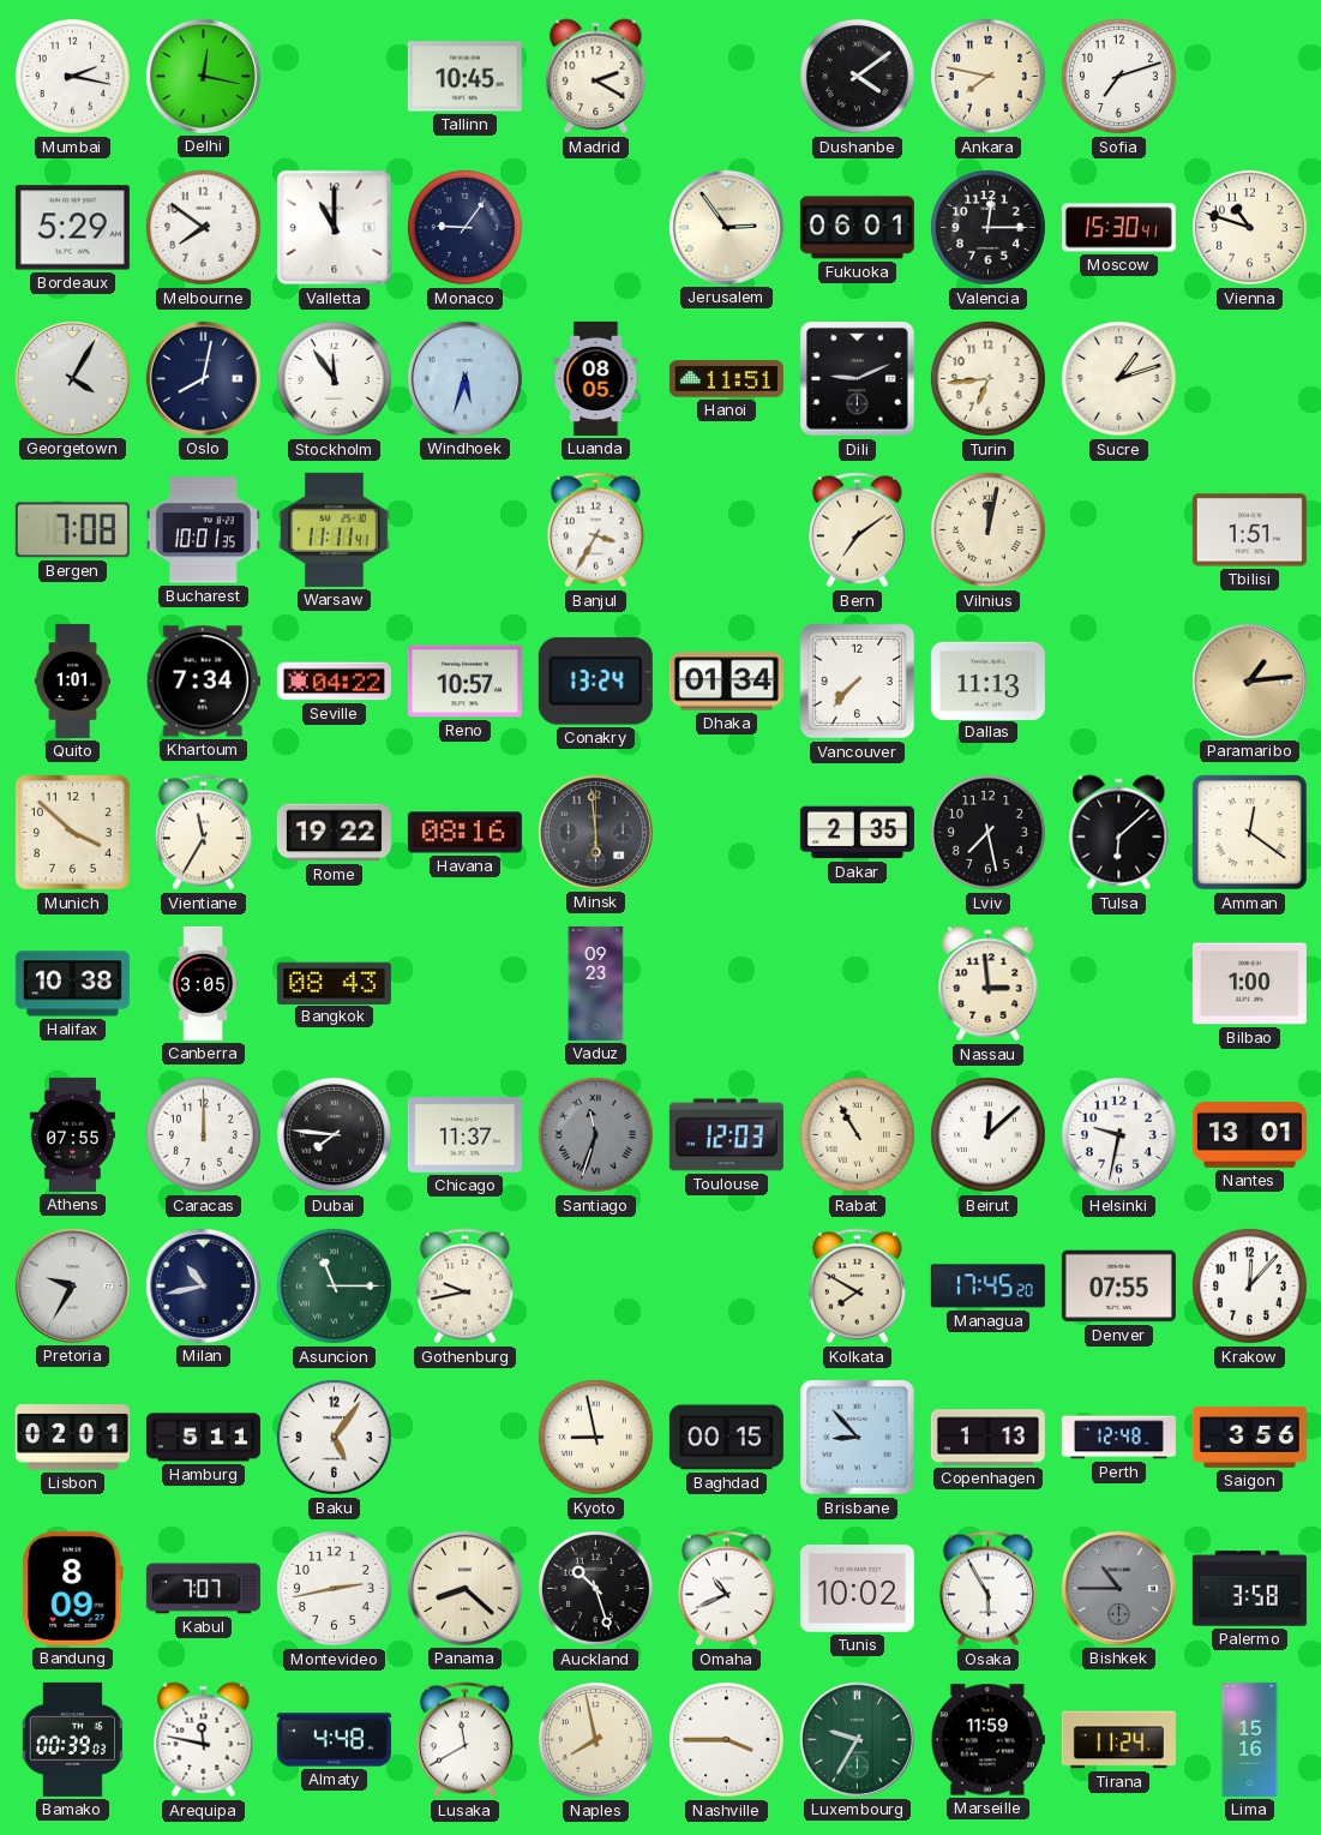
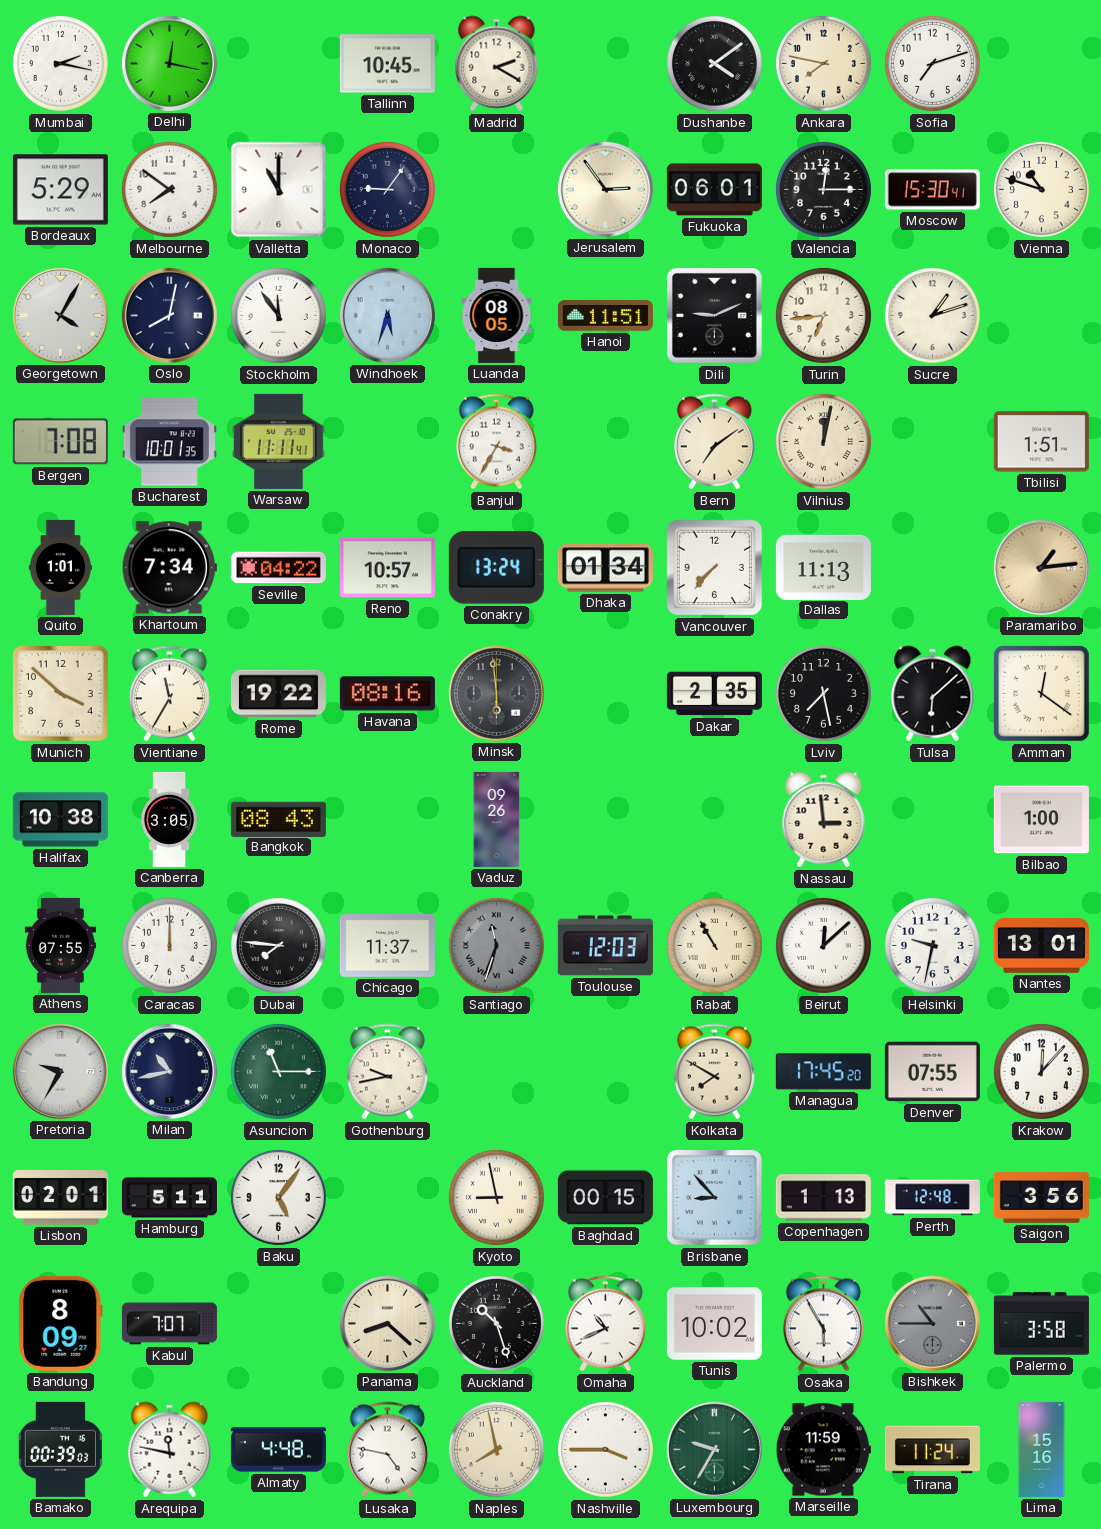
Vaduz: 09:23 -> 09:26
Montevideo: 2:43 -> none
Lusaka: 11:40 -> 4:47
